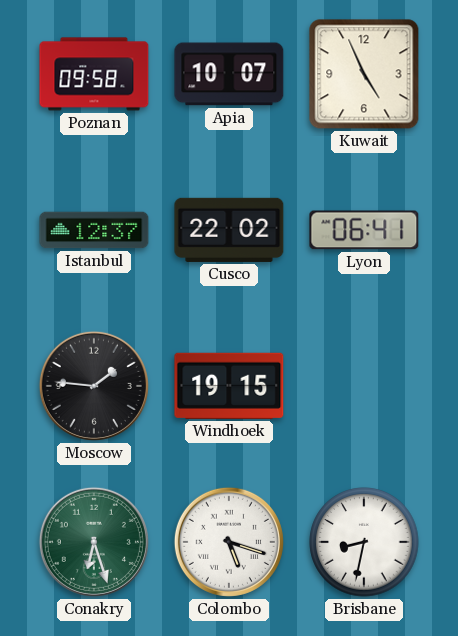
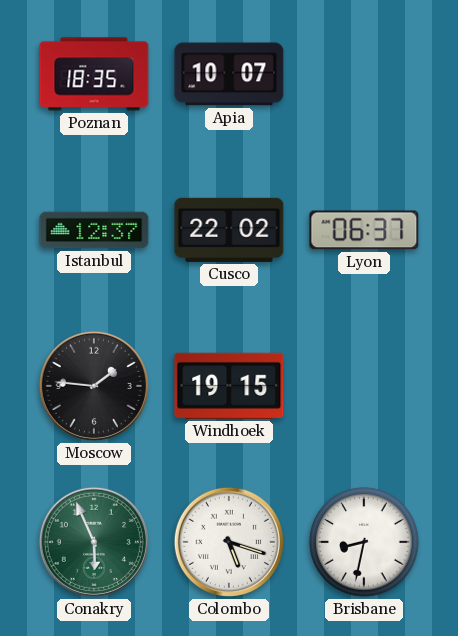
Poznan: 09:58 -> 18:35
Kuwait: 4:56 -> none
Lyon: 06:41 -> 06:37
Conakry: 6:27 -> 5:56
